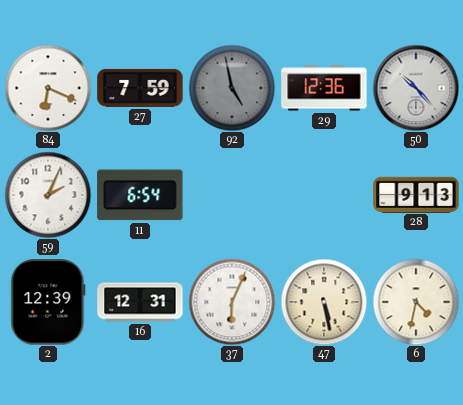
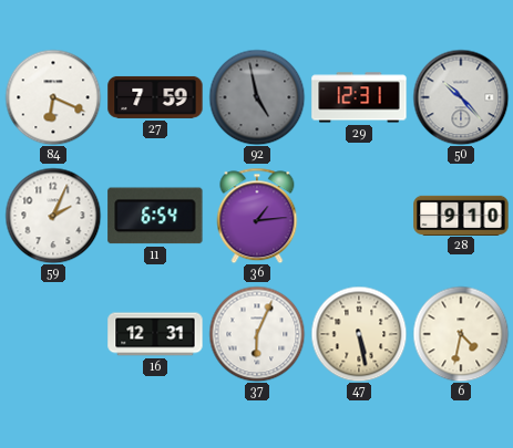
29: 12:36 -> 12:31
36: none -> 1:14
28: 9:13 -> 9:10
2: 12:39 -> none
